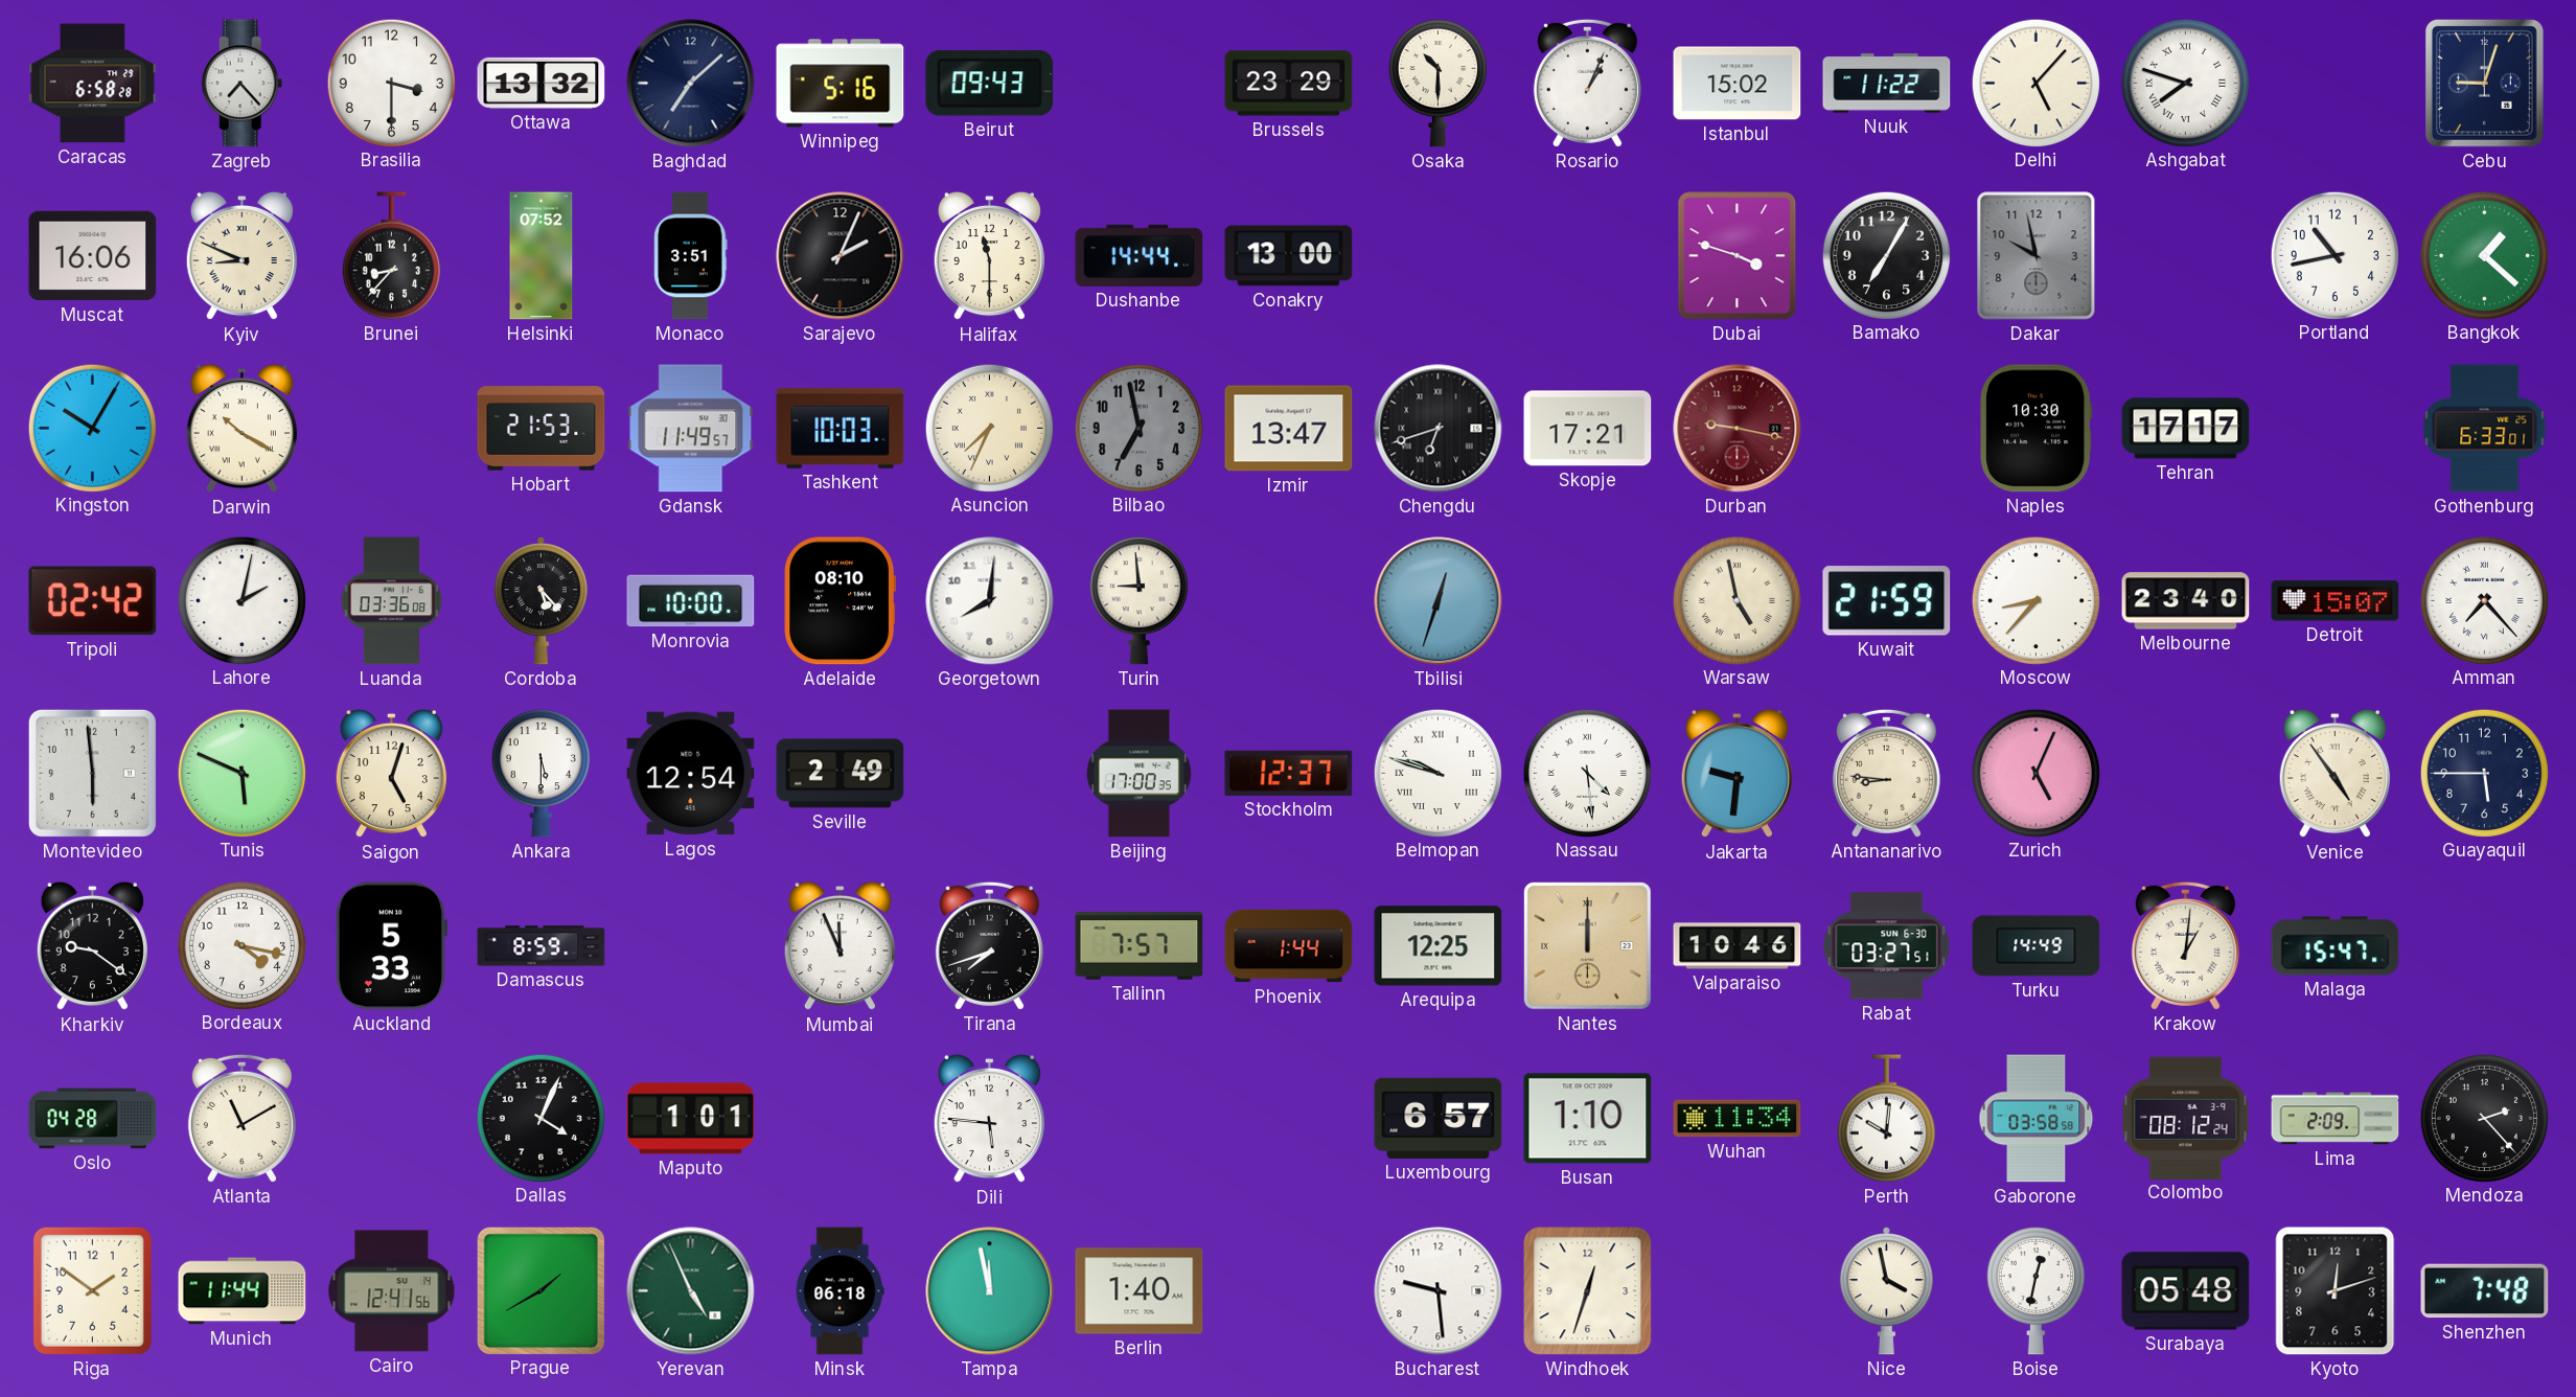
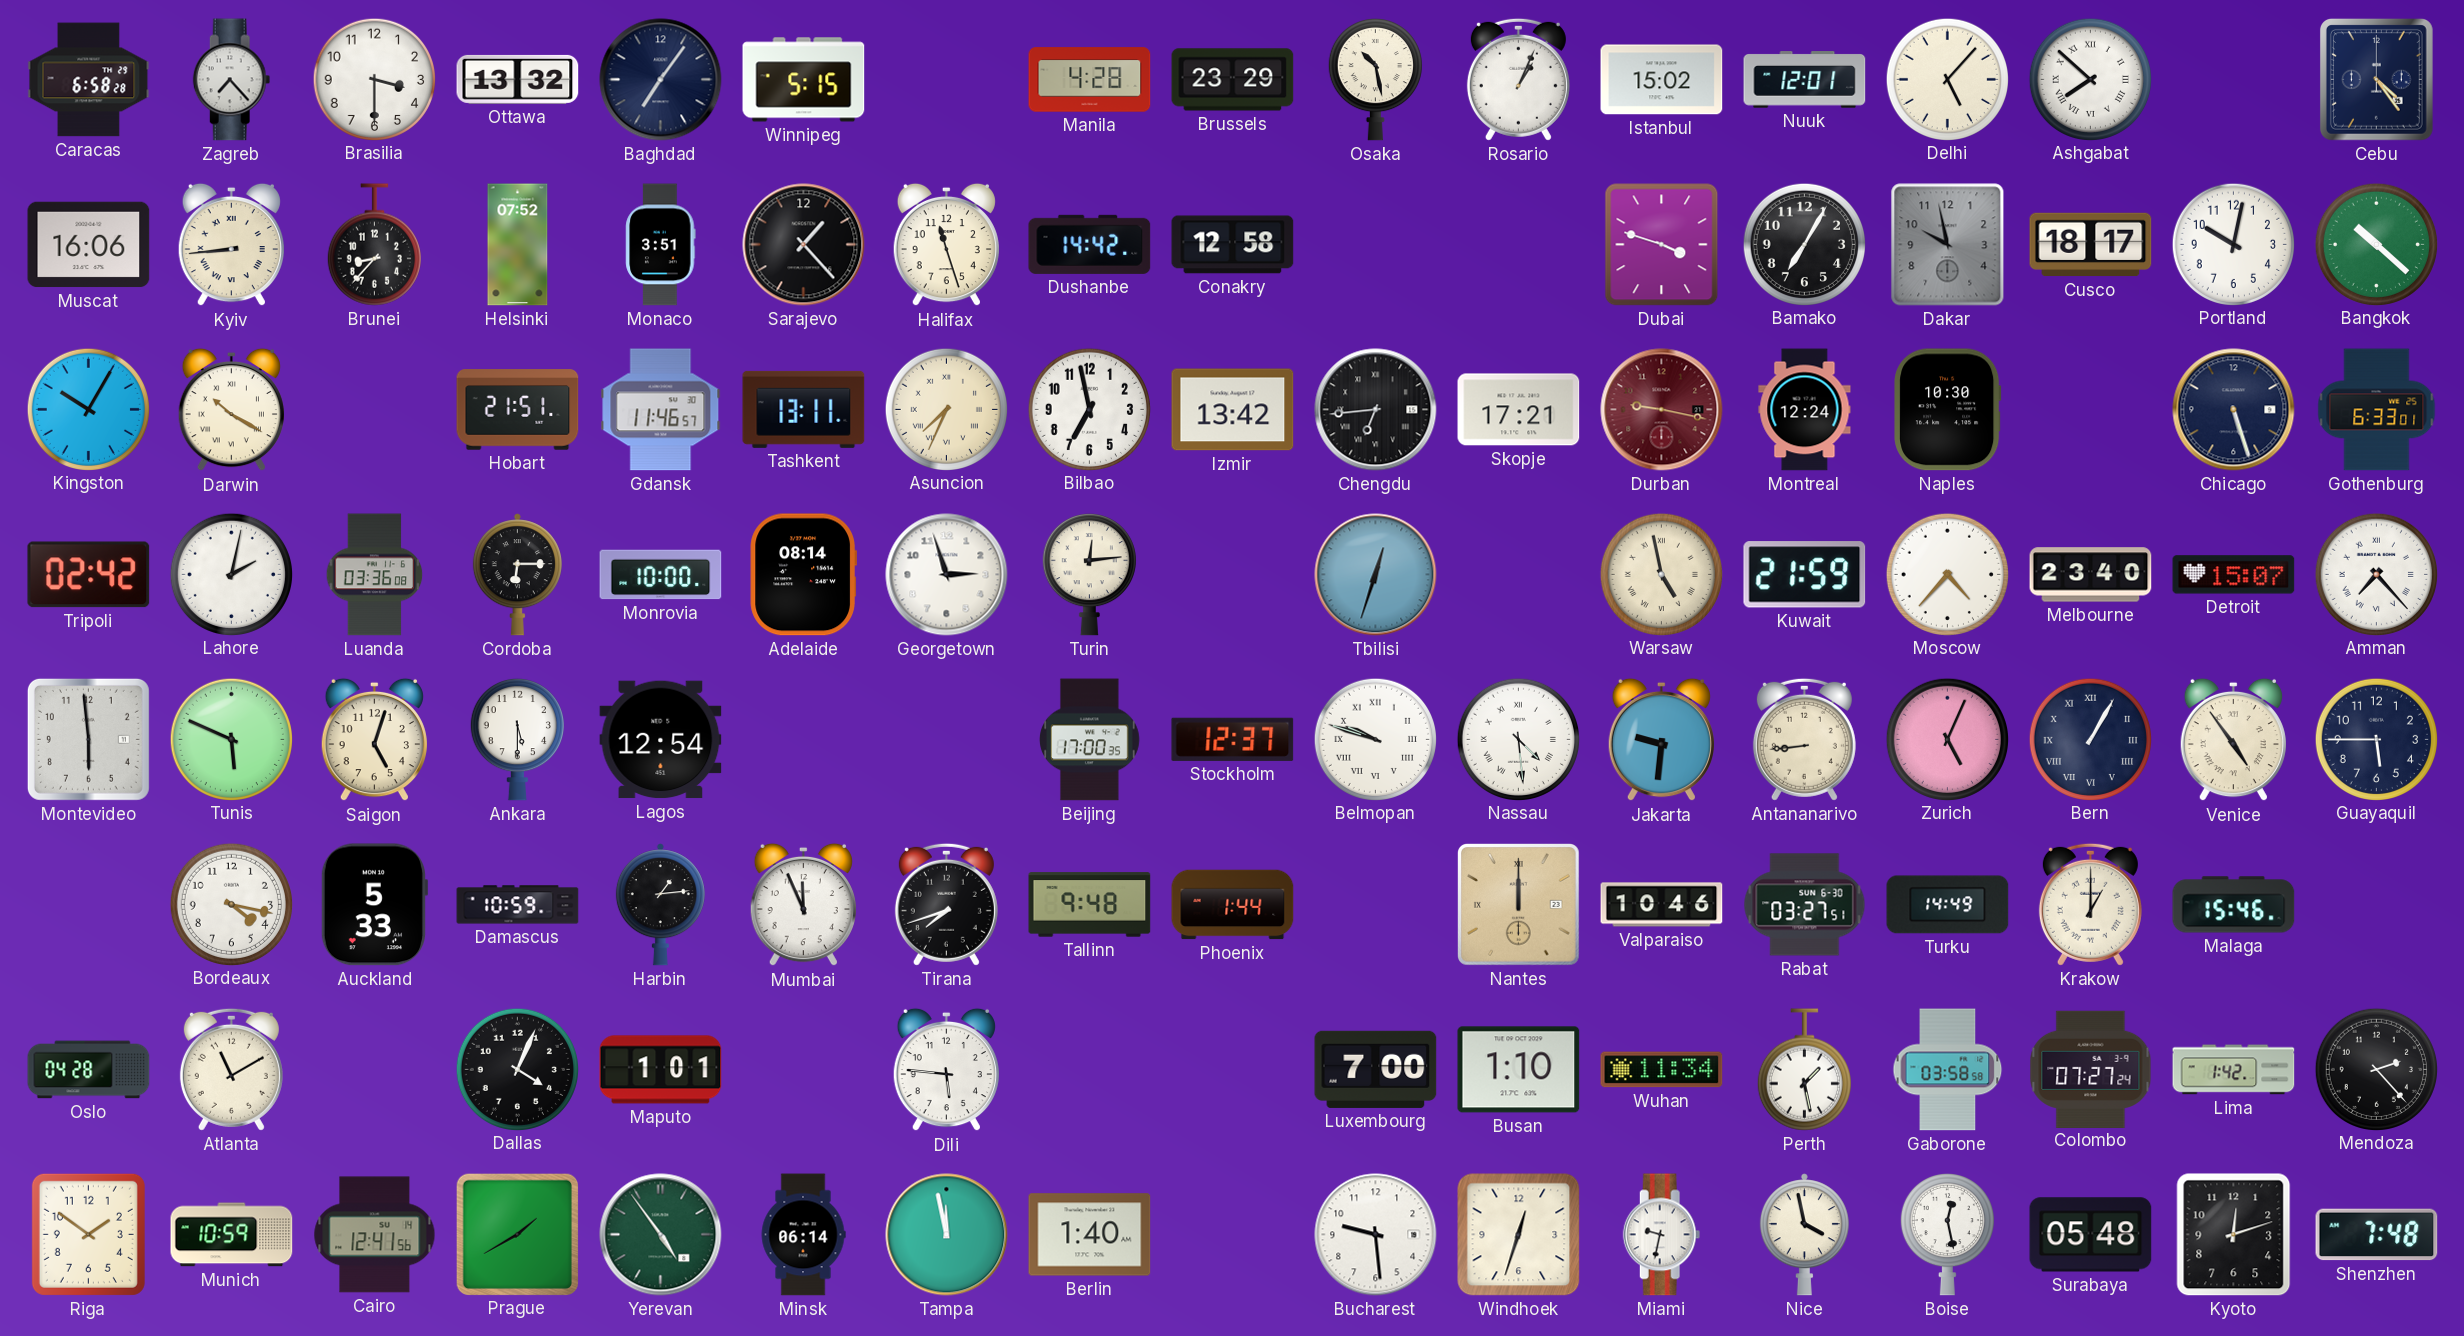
Baghdad: 7:08 -> 7:06
Winnipeg: 5:16 -> 5:15
Beirut: 09:43 -> none
Manila: none -> 4:28
Osaka: 10:30 -> 10:28
Nuuk: 11:22 -> 12:01
Ashgabat: 7:48 -> 7:52
Cebu: 9:03 -> 4:24
Kyiv: 8:49 -> 8:44
Sarajevo: 2:04 -> 1:23
Halifax: 11:30 -> 11:27
Dushanbe: 14:44 -> 14:42
Conakry: 13:00 -> 12:58
Cusco: none -> 18:17
Portland: 10:43 -> 10:02
Bangkok: 1:22 -> 10:22
Hobart: 21:53 -> 21:51
Gdansk: 11:49 -> 11:46
Tashkent: 10:03 -> 13:11
Bilbao dial: grey -> white
Izmir: 13:47 -> 13:42
Chengdu: 6:42 -> 6:44
Montreal: none -> 12:24
Tehran: 17:17 -> none
Chicago: none -> 5:27
Cordoba: 5:23 -> 6:15
Adelaide: 08:10 -> 08:14
Georgetown: 8:01 -> 2:57
Turin: 8:59 -> 12:14
Moscow: 8:37 -> 4:37
Seville: 2:49 -> none
Antananarivo: 8:46 -> 8:44
Bern: none -> 1:05
Kharkiv: 9:21 -> none
Damascus: 8:59 -> 10:59
Harbin: none -> 1:14
Tallinn: 7:57 -> 9:48
Arequipa: 12:25 -> none
Krakow: 1:01 -> 1:00
Malaga: 15:47 -> 15:46
Luxembourg: 6:57 -> 7:00
Perth: 10:01 -> 1:28
Colombo: 08:12 -> 07:27
Lima: 2:09 -> 1:42
Munich: 11:44 -> 10:59
Yerevan: 4:56 -> 4:54
Minsk: 06:18 -> 06:14
Miami: none -> 9:32
Boise: 12:32 -> 12:28
